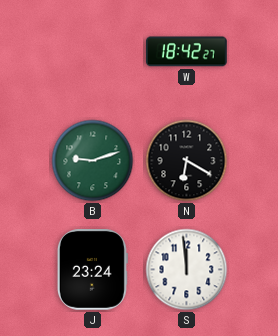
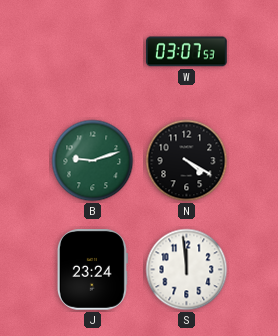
W: 18:42 -> 03:07
N: 6:20 -> 4:20
